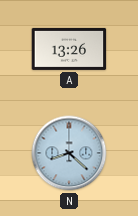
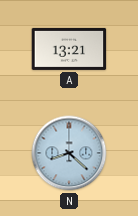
A: 13:26 -> 13:21
